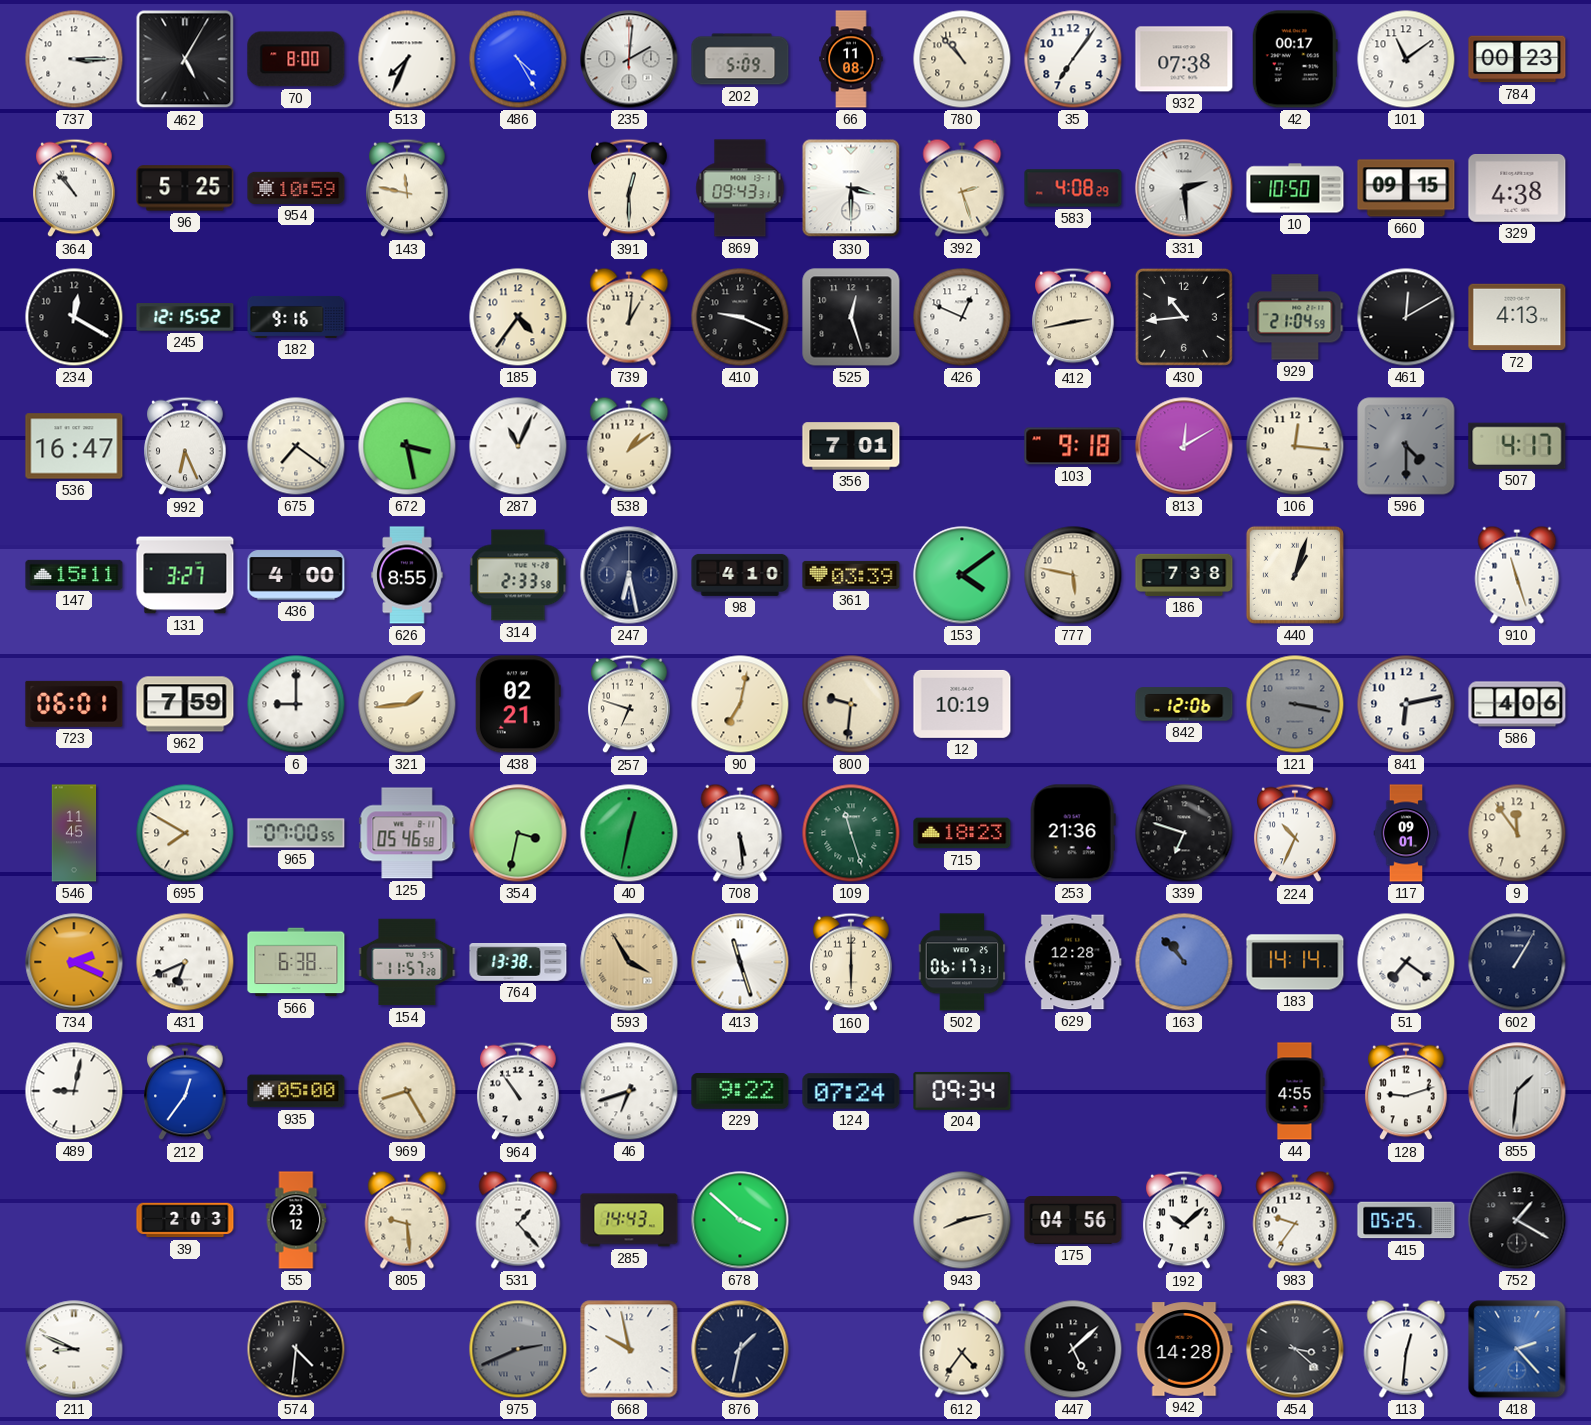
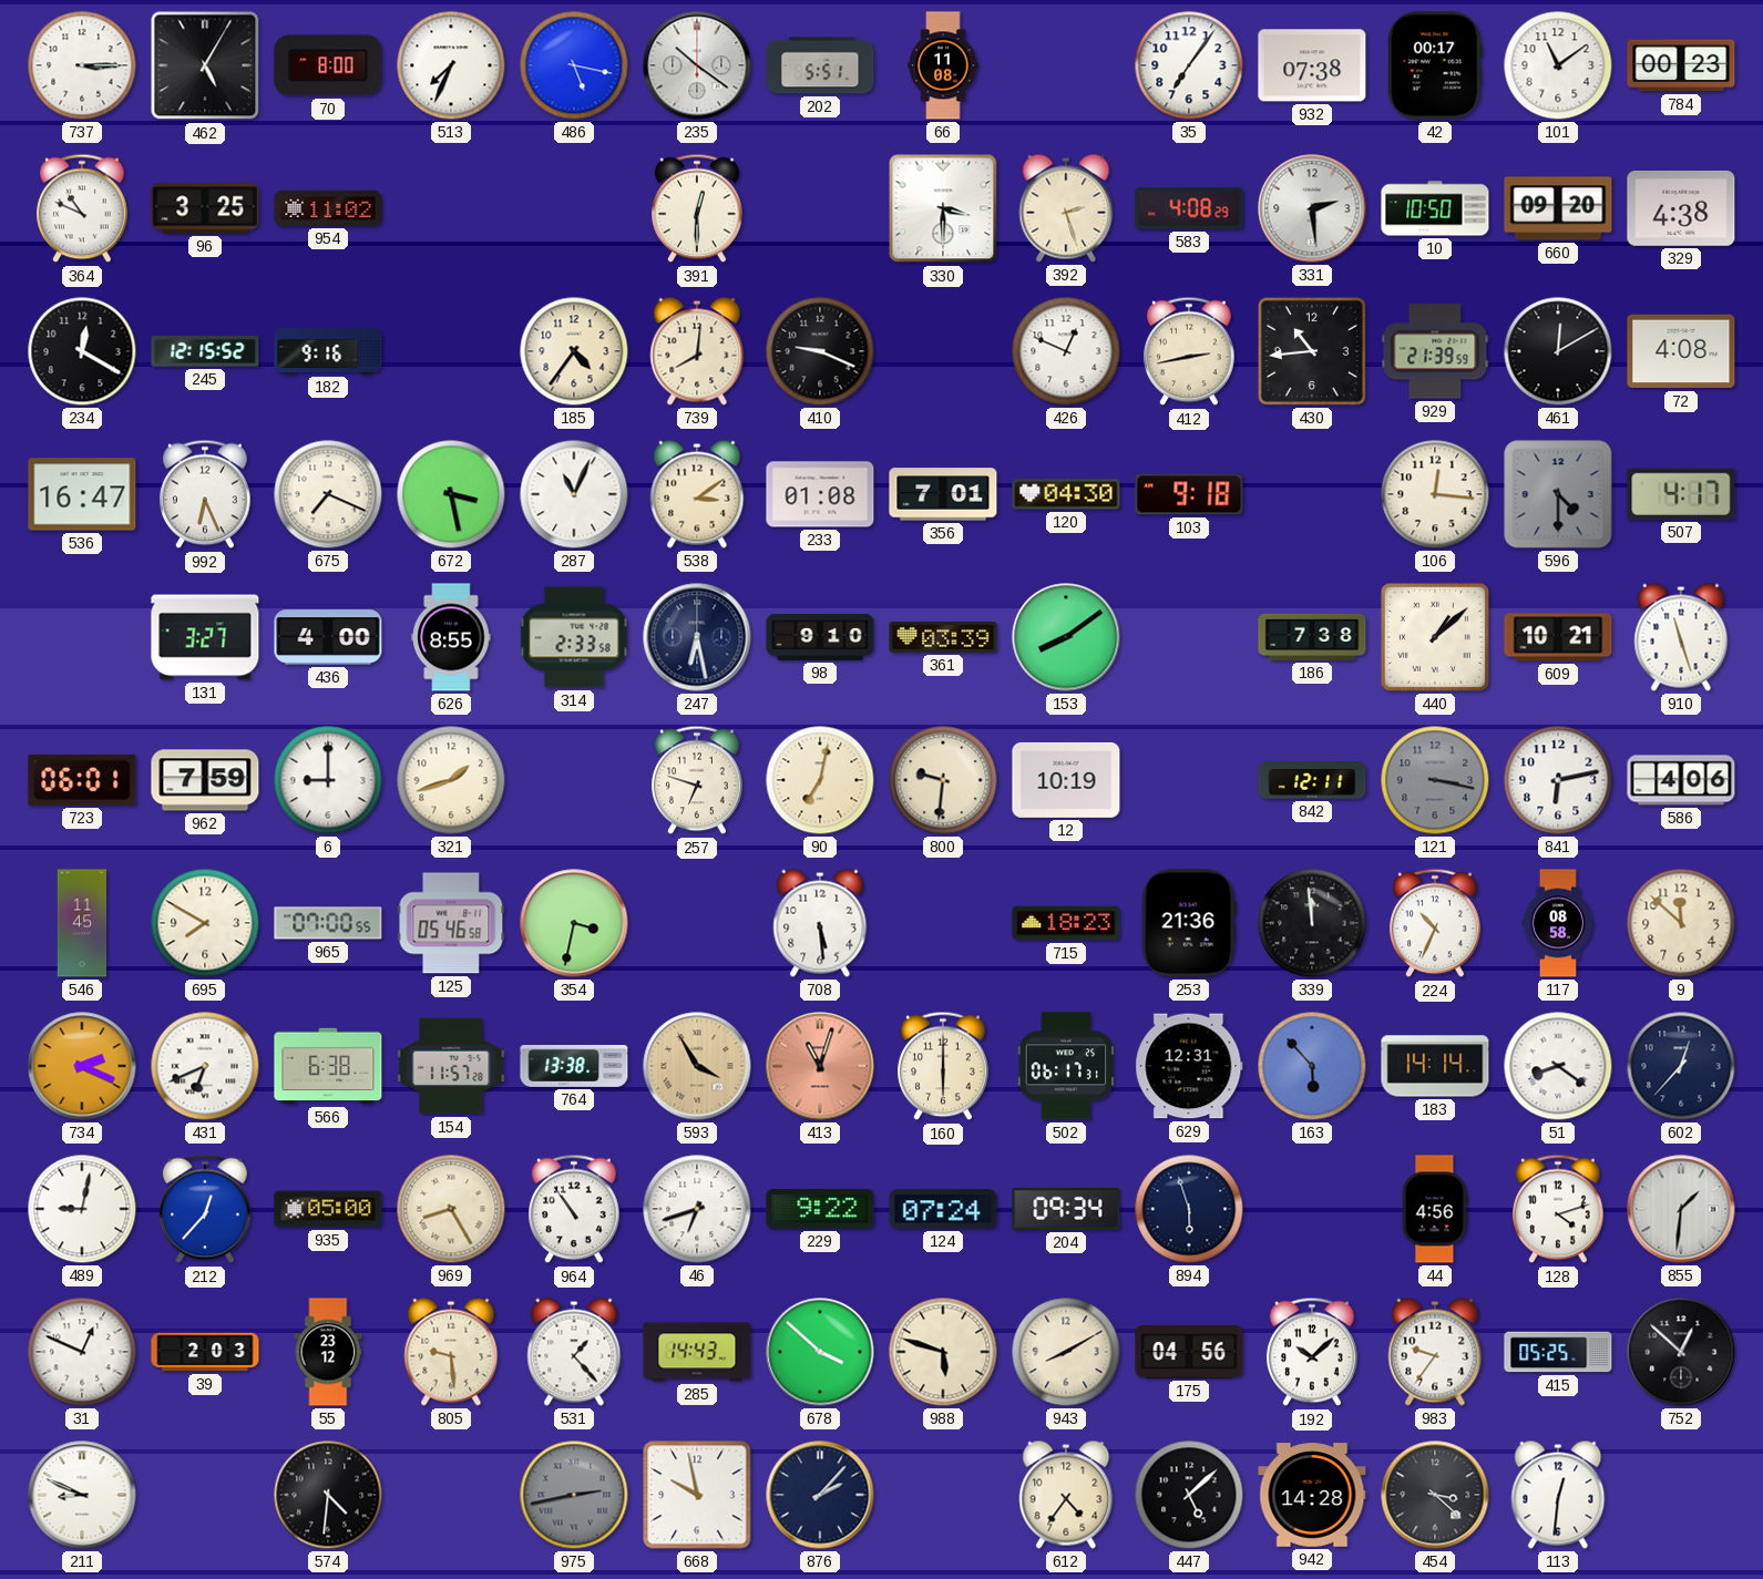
486: 4:25 -> 5:17
235: 2:01 -> 10:21
202: 5:09 -> 5:51
780: 10:53 -> none
364: 10:53 -> 10:49
96: 5:25 -> 3:25
954: 10:59 -> 11:02
143: 11:47 -> none
869: 09:43 -> none
660: 09:15 -> 09:20
739: 1:01 -> 8:01
525: 12:27 -> none
929: 21:04 -> 21:39
72: 4:13 -> 4:08
675: 7:21 -> 7:19
538: 1:09 -> 3:09
233: none -> 01:08
120: none -> 04:30
813: 12:10 -> none
147: 15:11 -> none
98: 4:10 -> 9:10
153: 4:09 -> 8:09
777: 5:47 -> none
440: 1:03 -> 1:08
609: none -> 10:21
321: 1:44 -> 1:42
438: 02:21 -> none
842: 12:06 -> 12:11
40: 12:32 -> none
109: 11:27 -> none
339: 6:48 -> 11:59
117: 09:01 -> 08:58
9: 11:54 -> 11:52
413: 11:27 -> 11:03
413 dial: white -> salmon
629: 12:28 -> 12:31
163: 10:53 -> 5:53
51: 7:21 -> 8:21
602: 1:05 -> 12:37
212: 12:36 -> 12:37
894: none -> 5:57
44: 4:55 -> 4:56
128: 9:12 -> 4:12
31: none -> 12:49
988: none -> 5:48
943: 8:13 -> 8:10
752: 1:20 -> 12:52
975: 2:41 -> 2:43
876: 1:32 -> 2:07
418: 2:23 -> none
